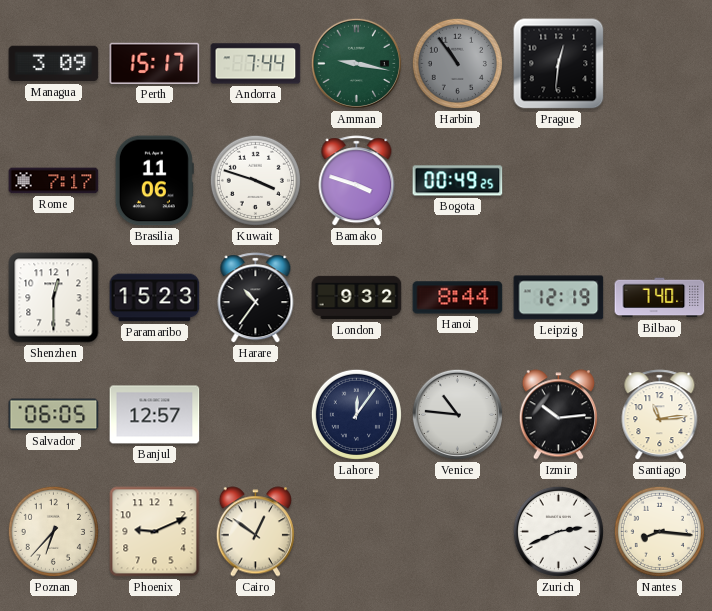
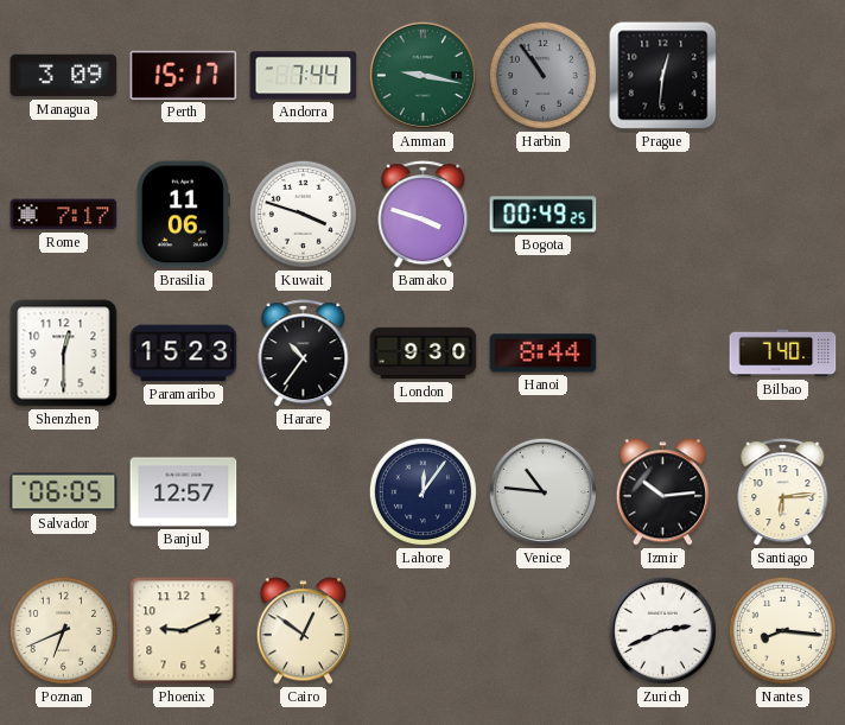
London: 9:32 -> 9:30
Leipzig: 12:19 -> none
Santiago: 11:14 -> 6:14
Poznan: 6:37 -> 6:41
